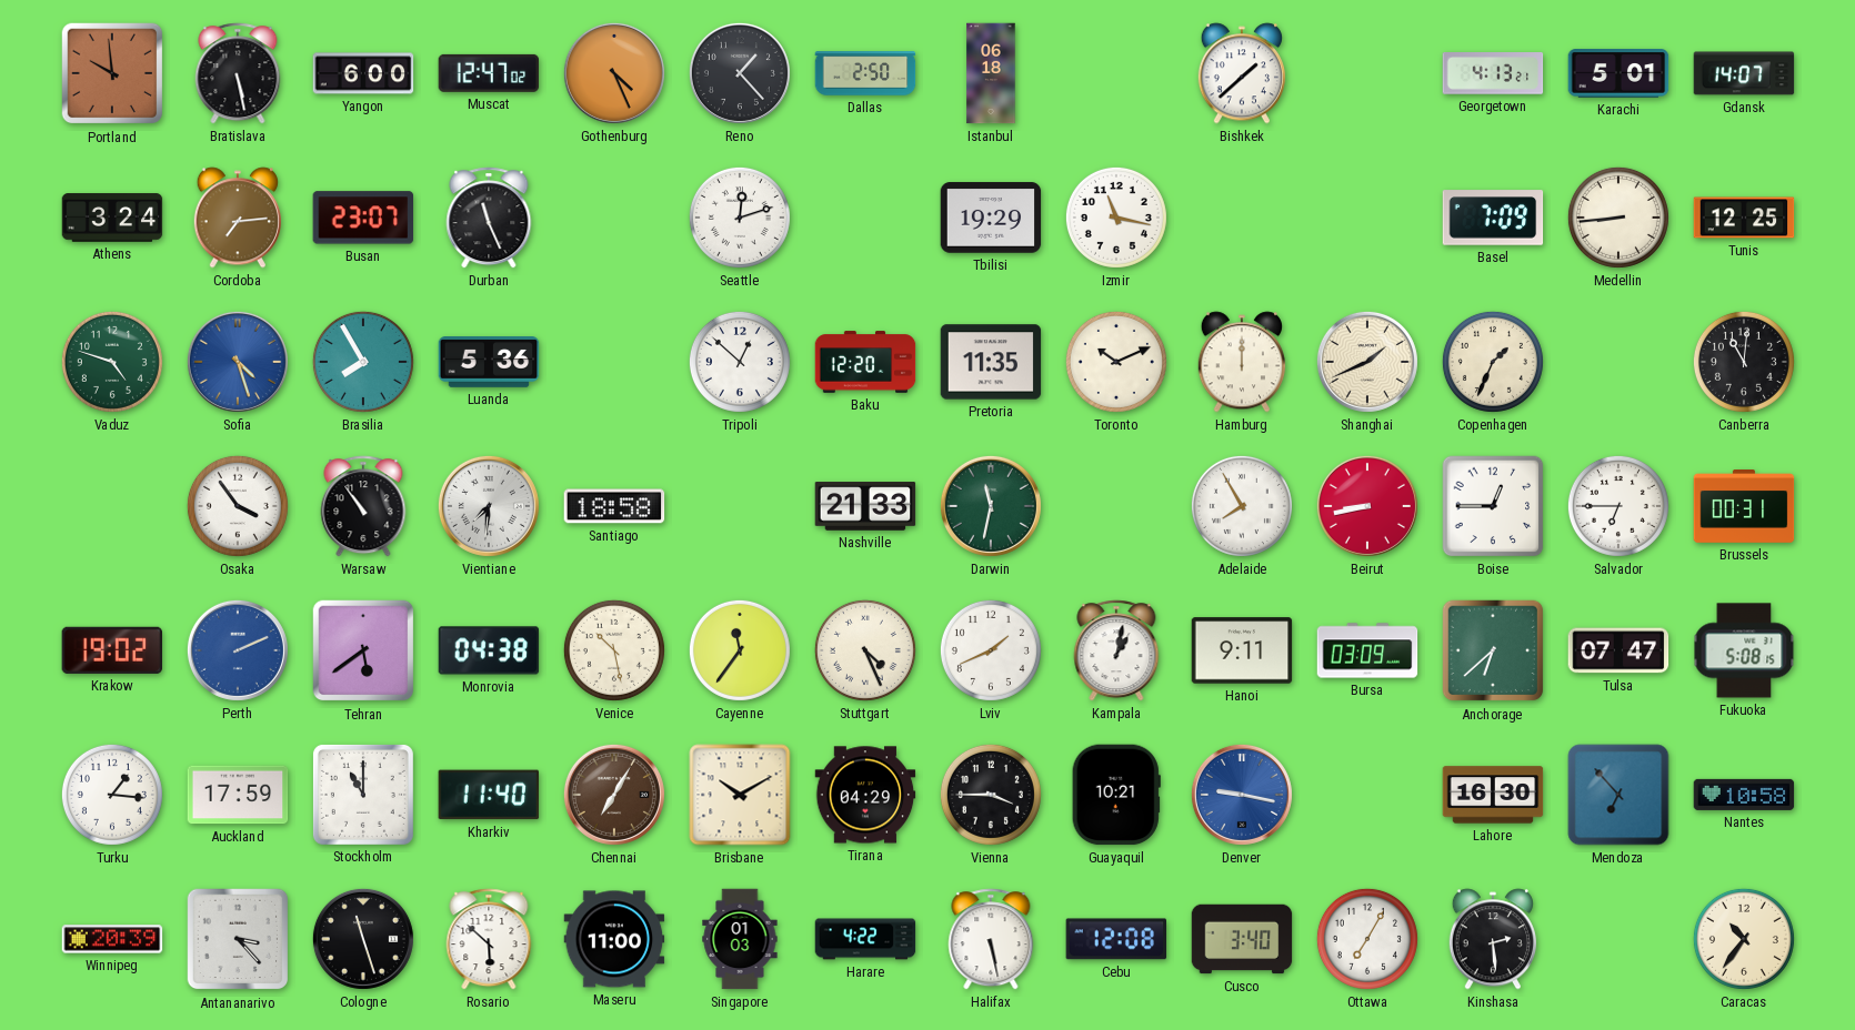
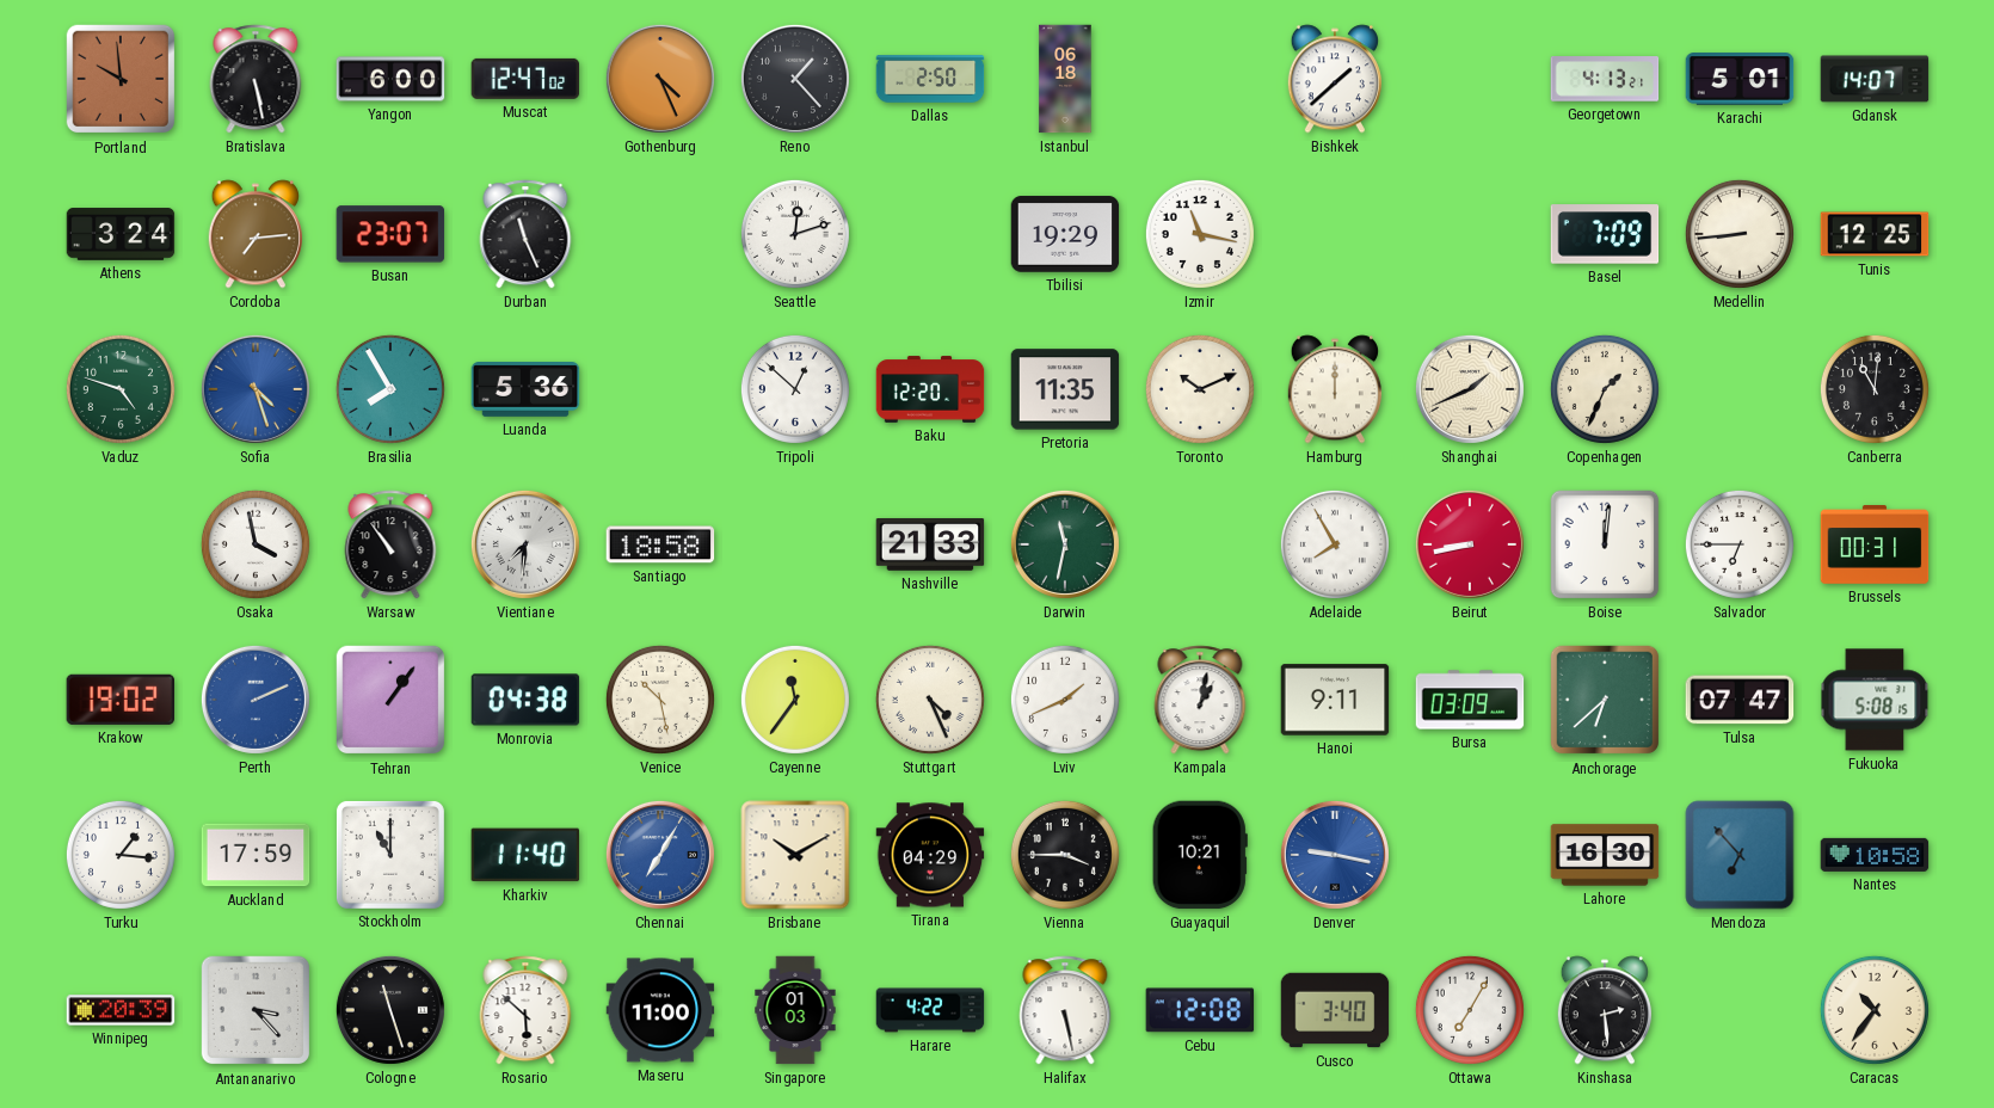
Osaka: 3:54 -> 3:58
Boise: 12:45 -> 12:01
Tehran: 5:39 -> 1:06
Chennai dial: brown -> blue
